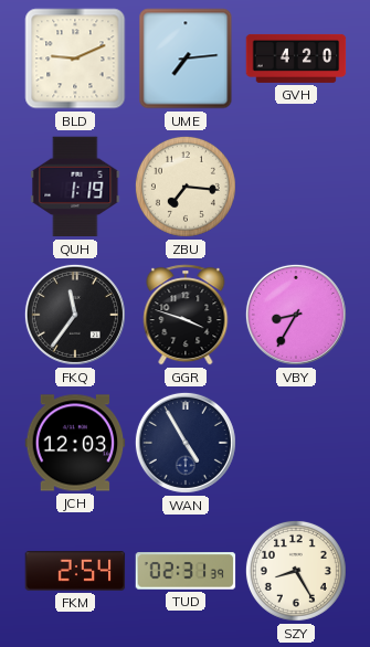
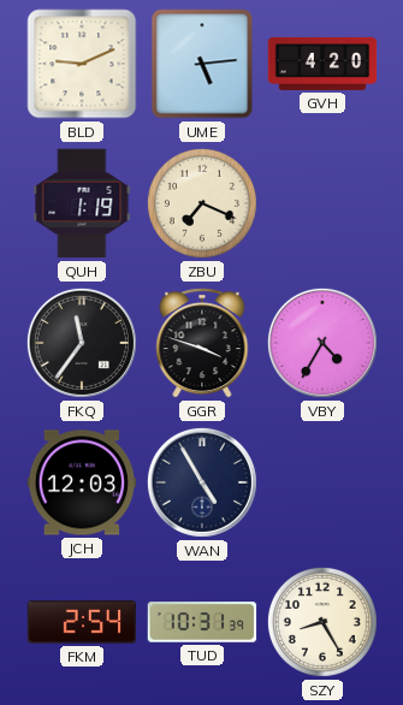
UME: 7:14 -> 5:14
ZBU: 7:16 -> 7:19
VBY: 8:35 -> 4:35
TUD: 02:31 -> 10:31
